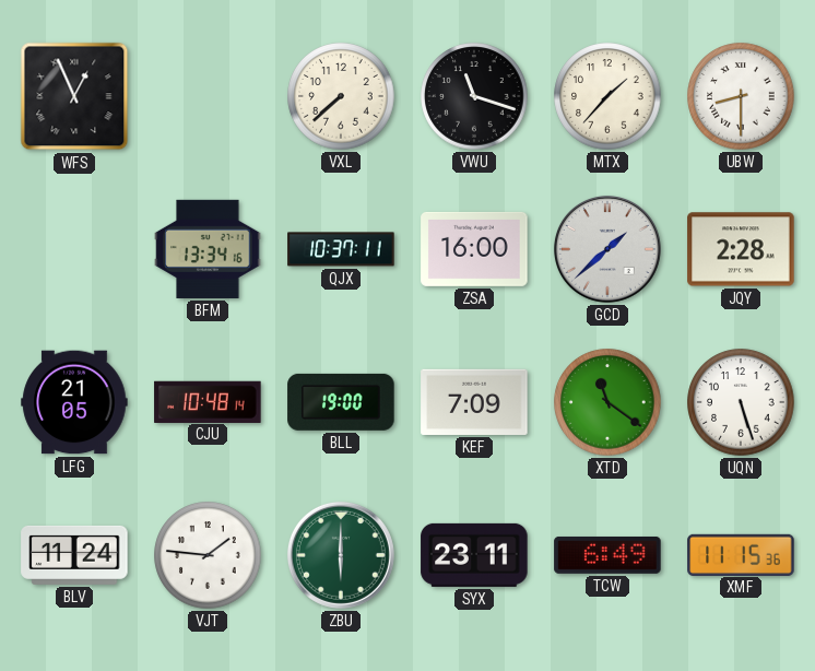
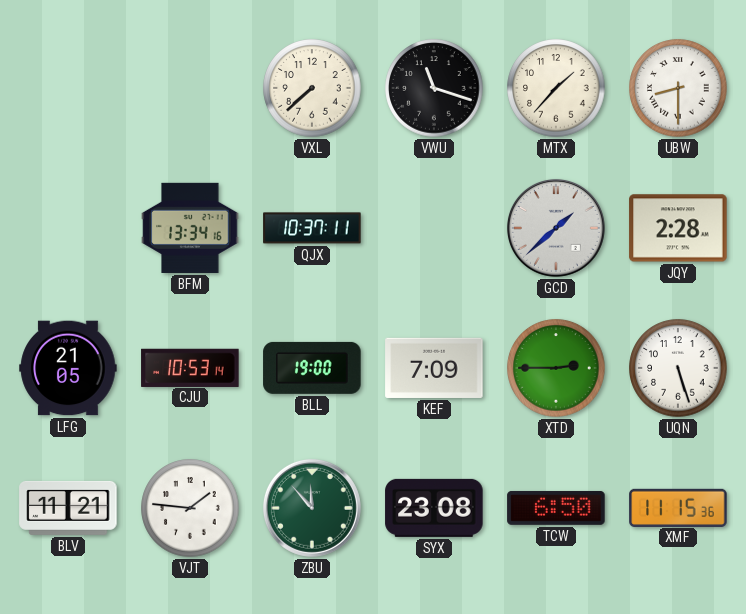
WFS: 12:56 -> none
ZSA: 16:00 -> none
CJU: 10:48 -> 10:53
XTD: 11:21 -> 2:45
BLV: 11:24 -> 11:21
ZBU: 6:00 -> 11:53
SYX: 23:11 -> 23:08
TCW: 6:49 -> 6:50
